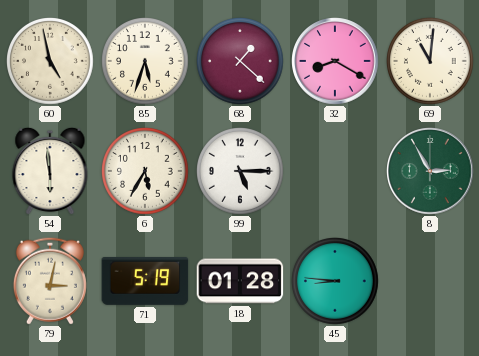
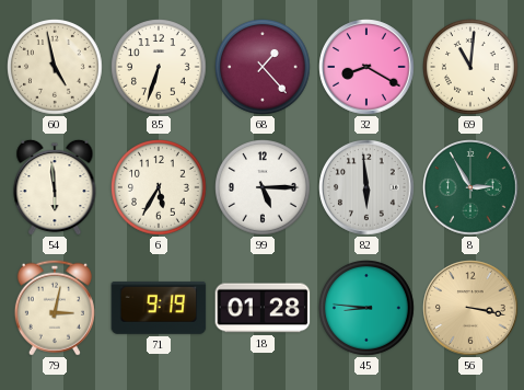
85: 5:33 -> 6:33
68: 1:22 -> 1:23
82: none -> 5:59
71: 5:19 -> 9:19
56: none -> 3:17
